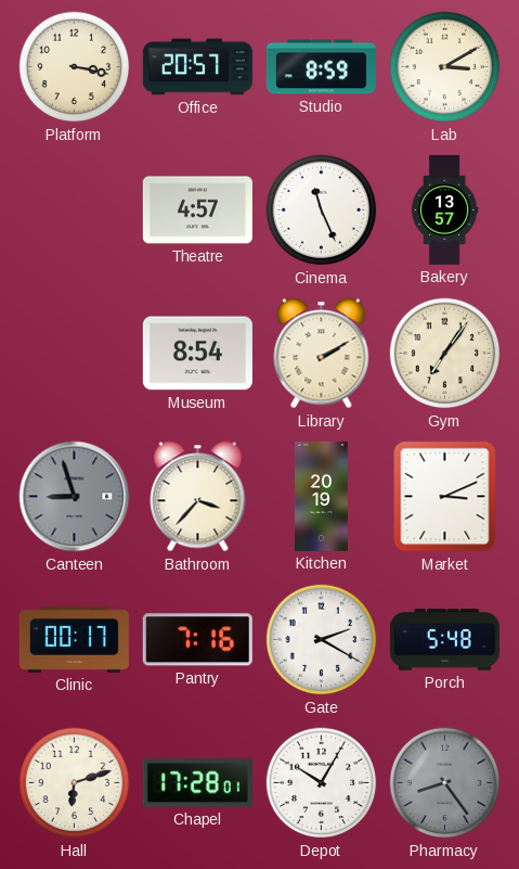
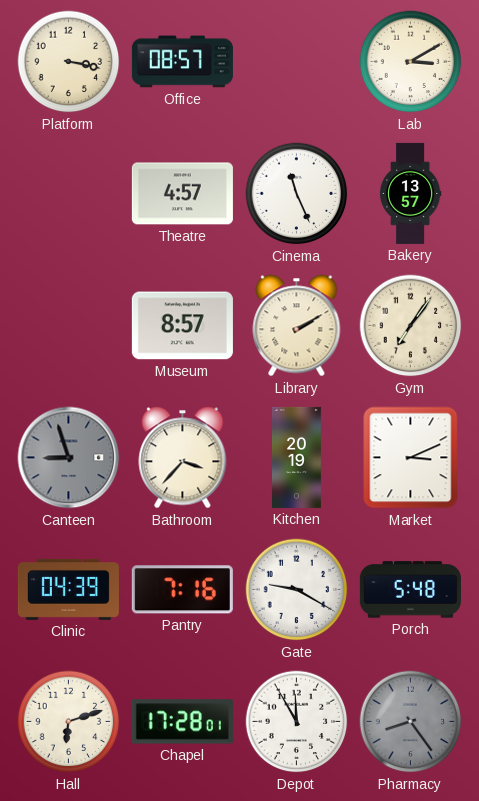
Office: 20:57 -> 08:57
Studio: 8:59 -> none
Museum: 8:54 -> 8:57
Clinic: 00:17 -> 04:39
Gate: 2:20 -> 9:20
Depot: 10:05 -> 11:55
